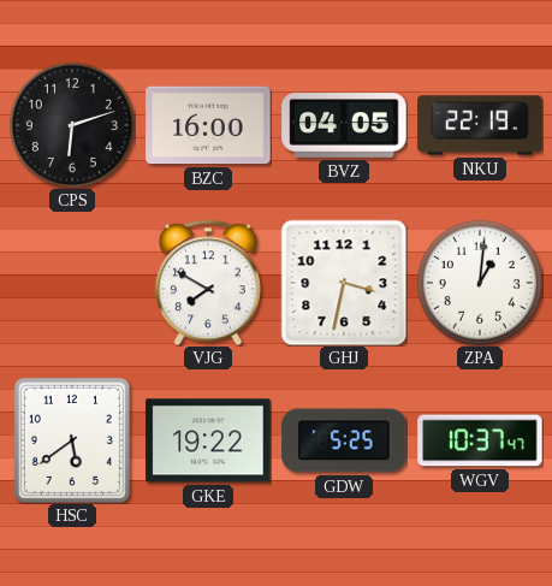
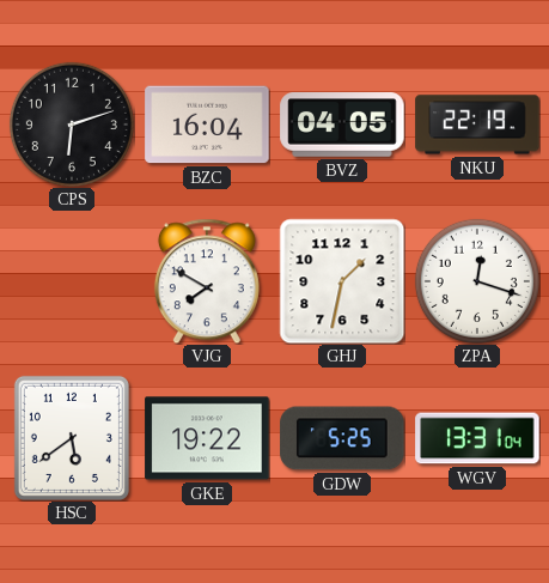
BZC: 16:00 -> 16:04
GHJ: 3:32 -> 1:32
ZPA: 1:01 -> 12:18
WGV: 10:37 -> 13:31
